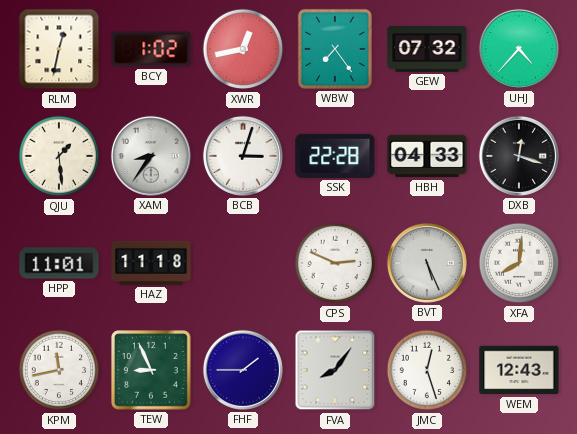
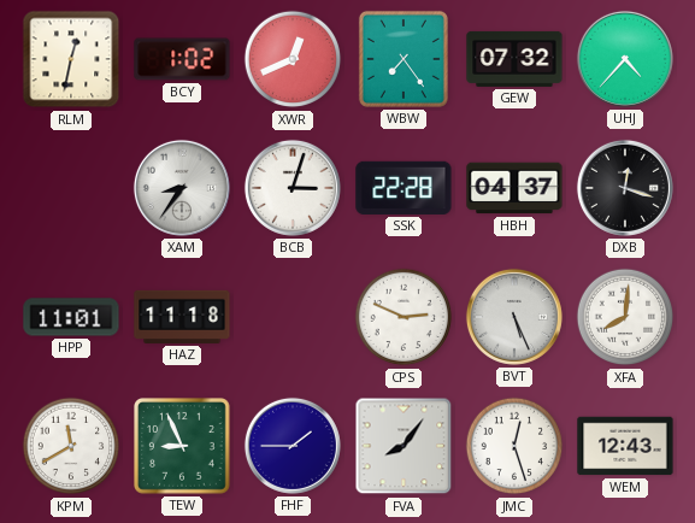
XWR: 12:43 -> 12:41
QJU: 1:29 -> none
HBH: 04:33 -> 04:37
KPM: 11:43 -> 11:40
